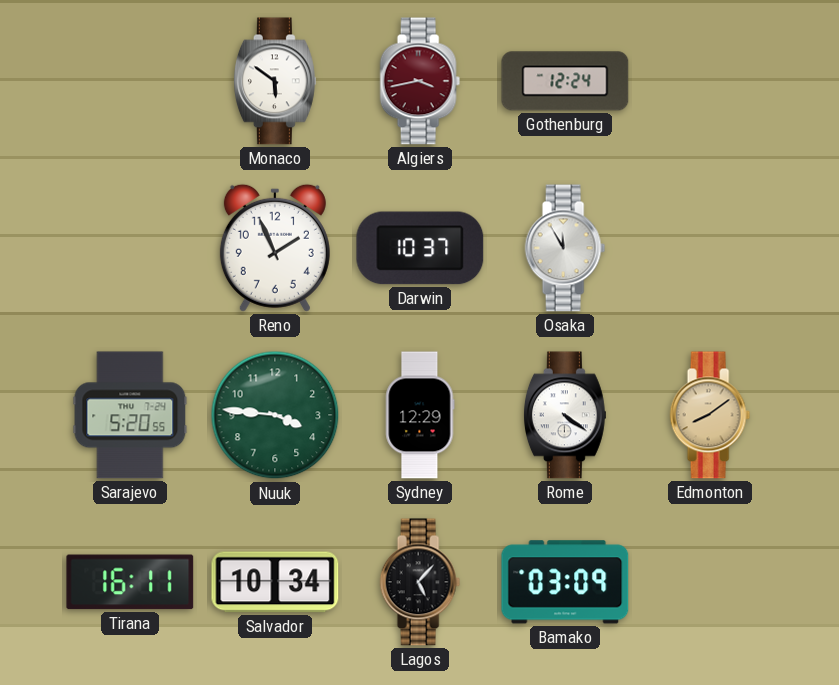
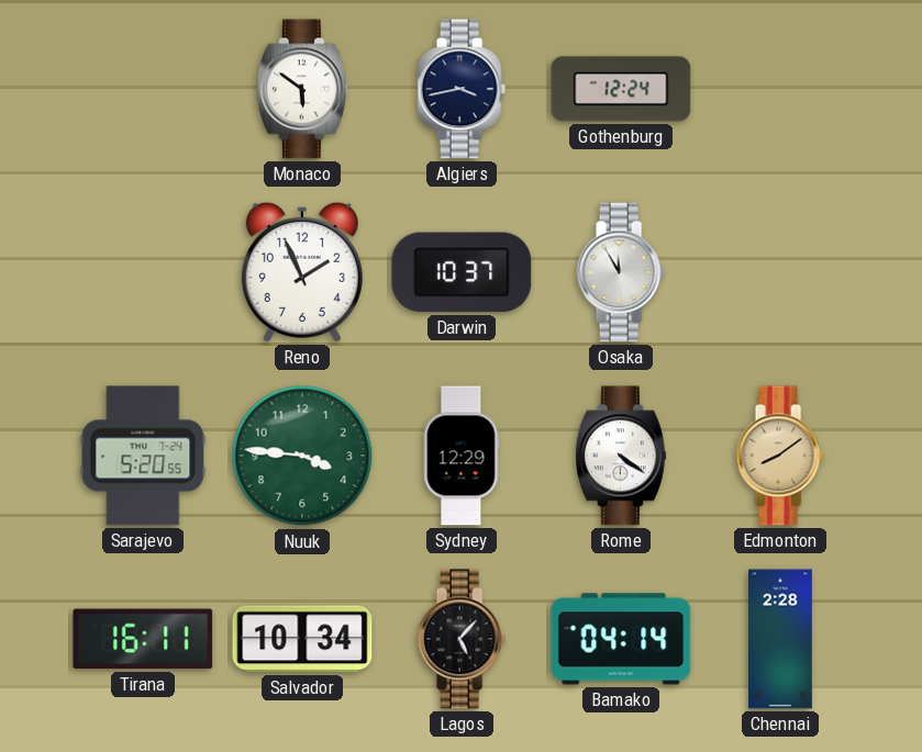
Algiers dial: burgundy -> navy
Bamako: 03:09 -> 04:14
Chennai: none -> 2:28
